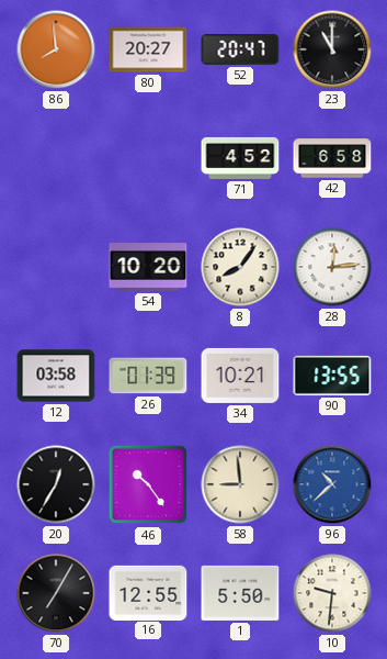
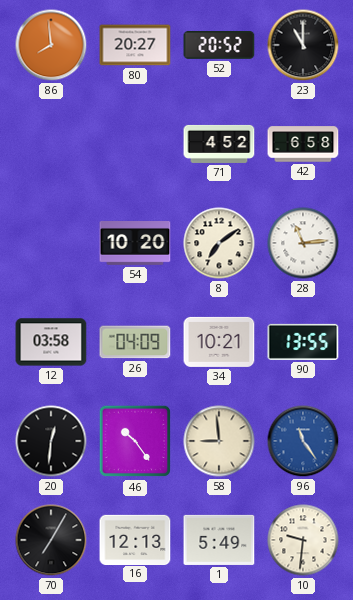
52: 20:47 -> 20:52
8: 8:06 -> 7:09
28: 12:14 -> 11:14
26: 01:39 -> 04:09
20: 12:35 -> 12:31
96: 10:38 -> 11:24
16: 12:55 -> 12:13
1: 5:50 -> 5:49
